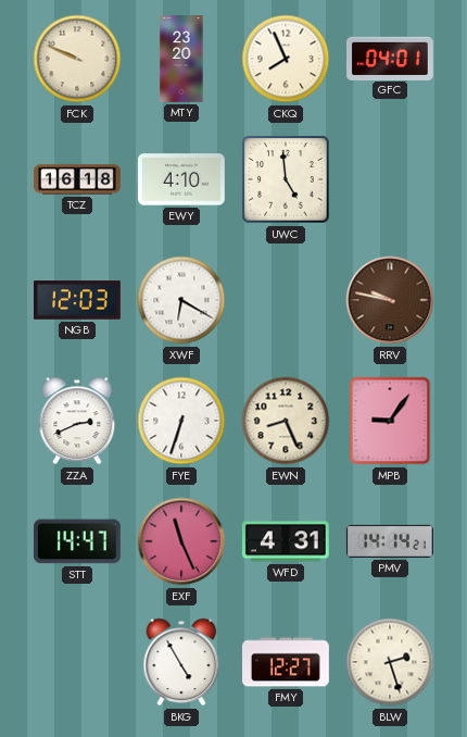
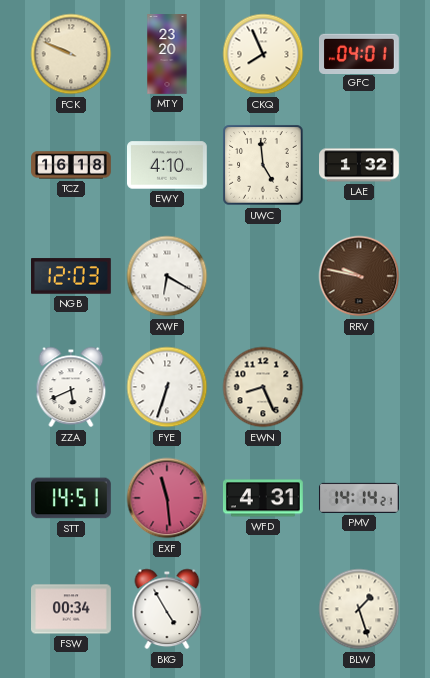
LAE: none -> 1:32
ZZA: 2:41 -> 5:41
MPB: 9:06 -> none
STT: 14:47 -> 14:51
EXF: 11:26 -> 11:29
FSW: none -> 00:34
FMY: 12:27 -> none
BLW: 2:27 -> 1:27
